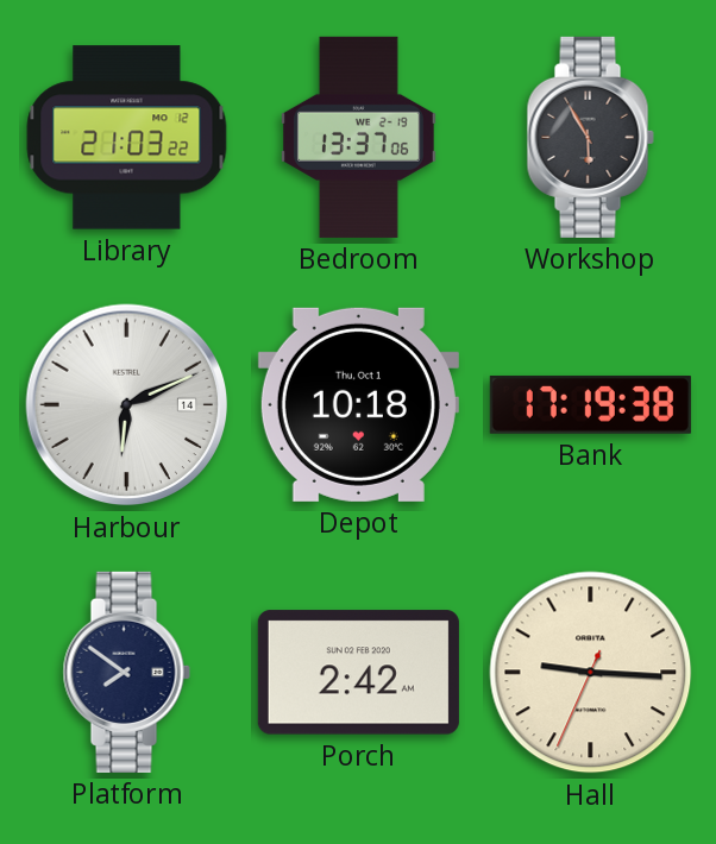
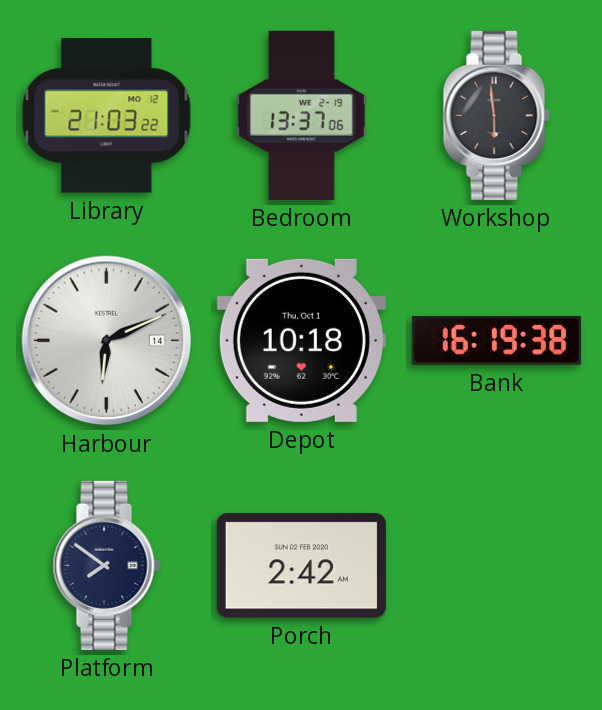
Workshop: 5:55 -> 5:59
Bank: 17:19 -> 16:19
Hall: 9:15 -> none
